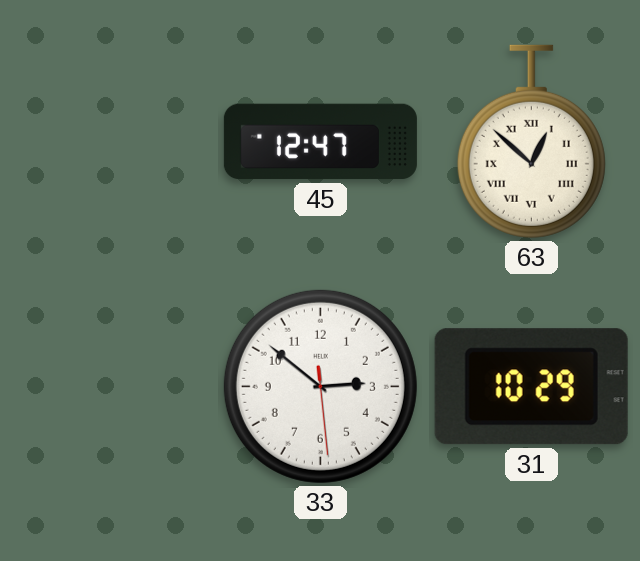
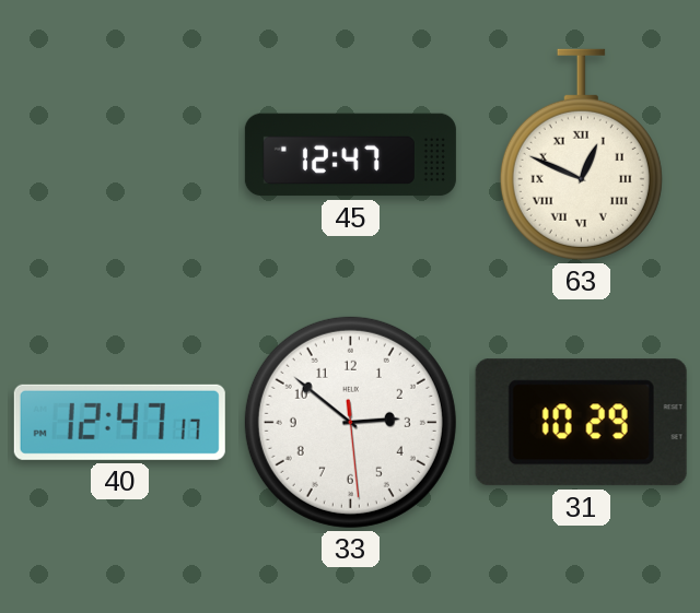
63: 12:52 -> 12:49
40: none -> 12:47
